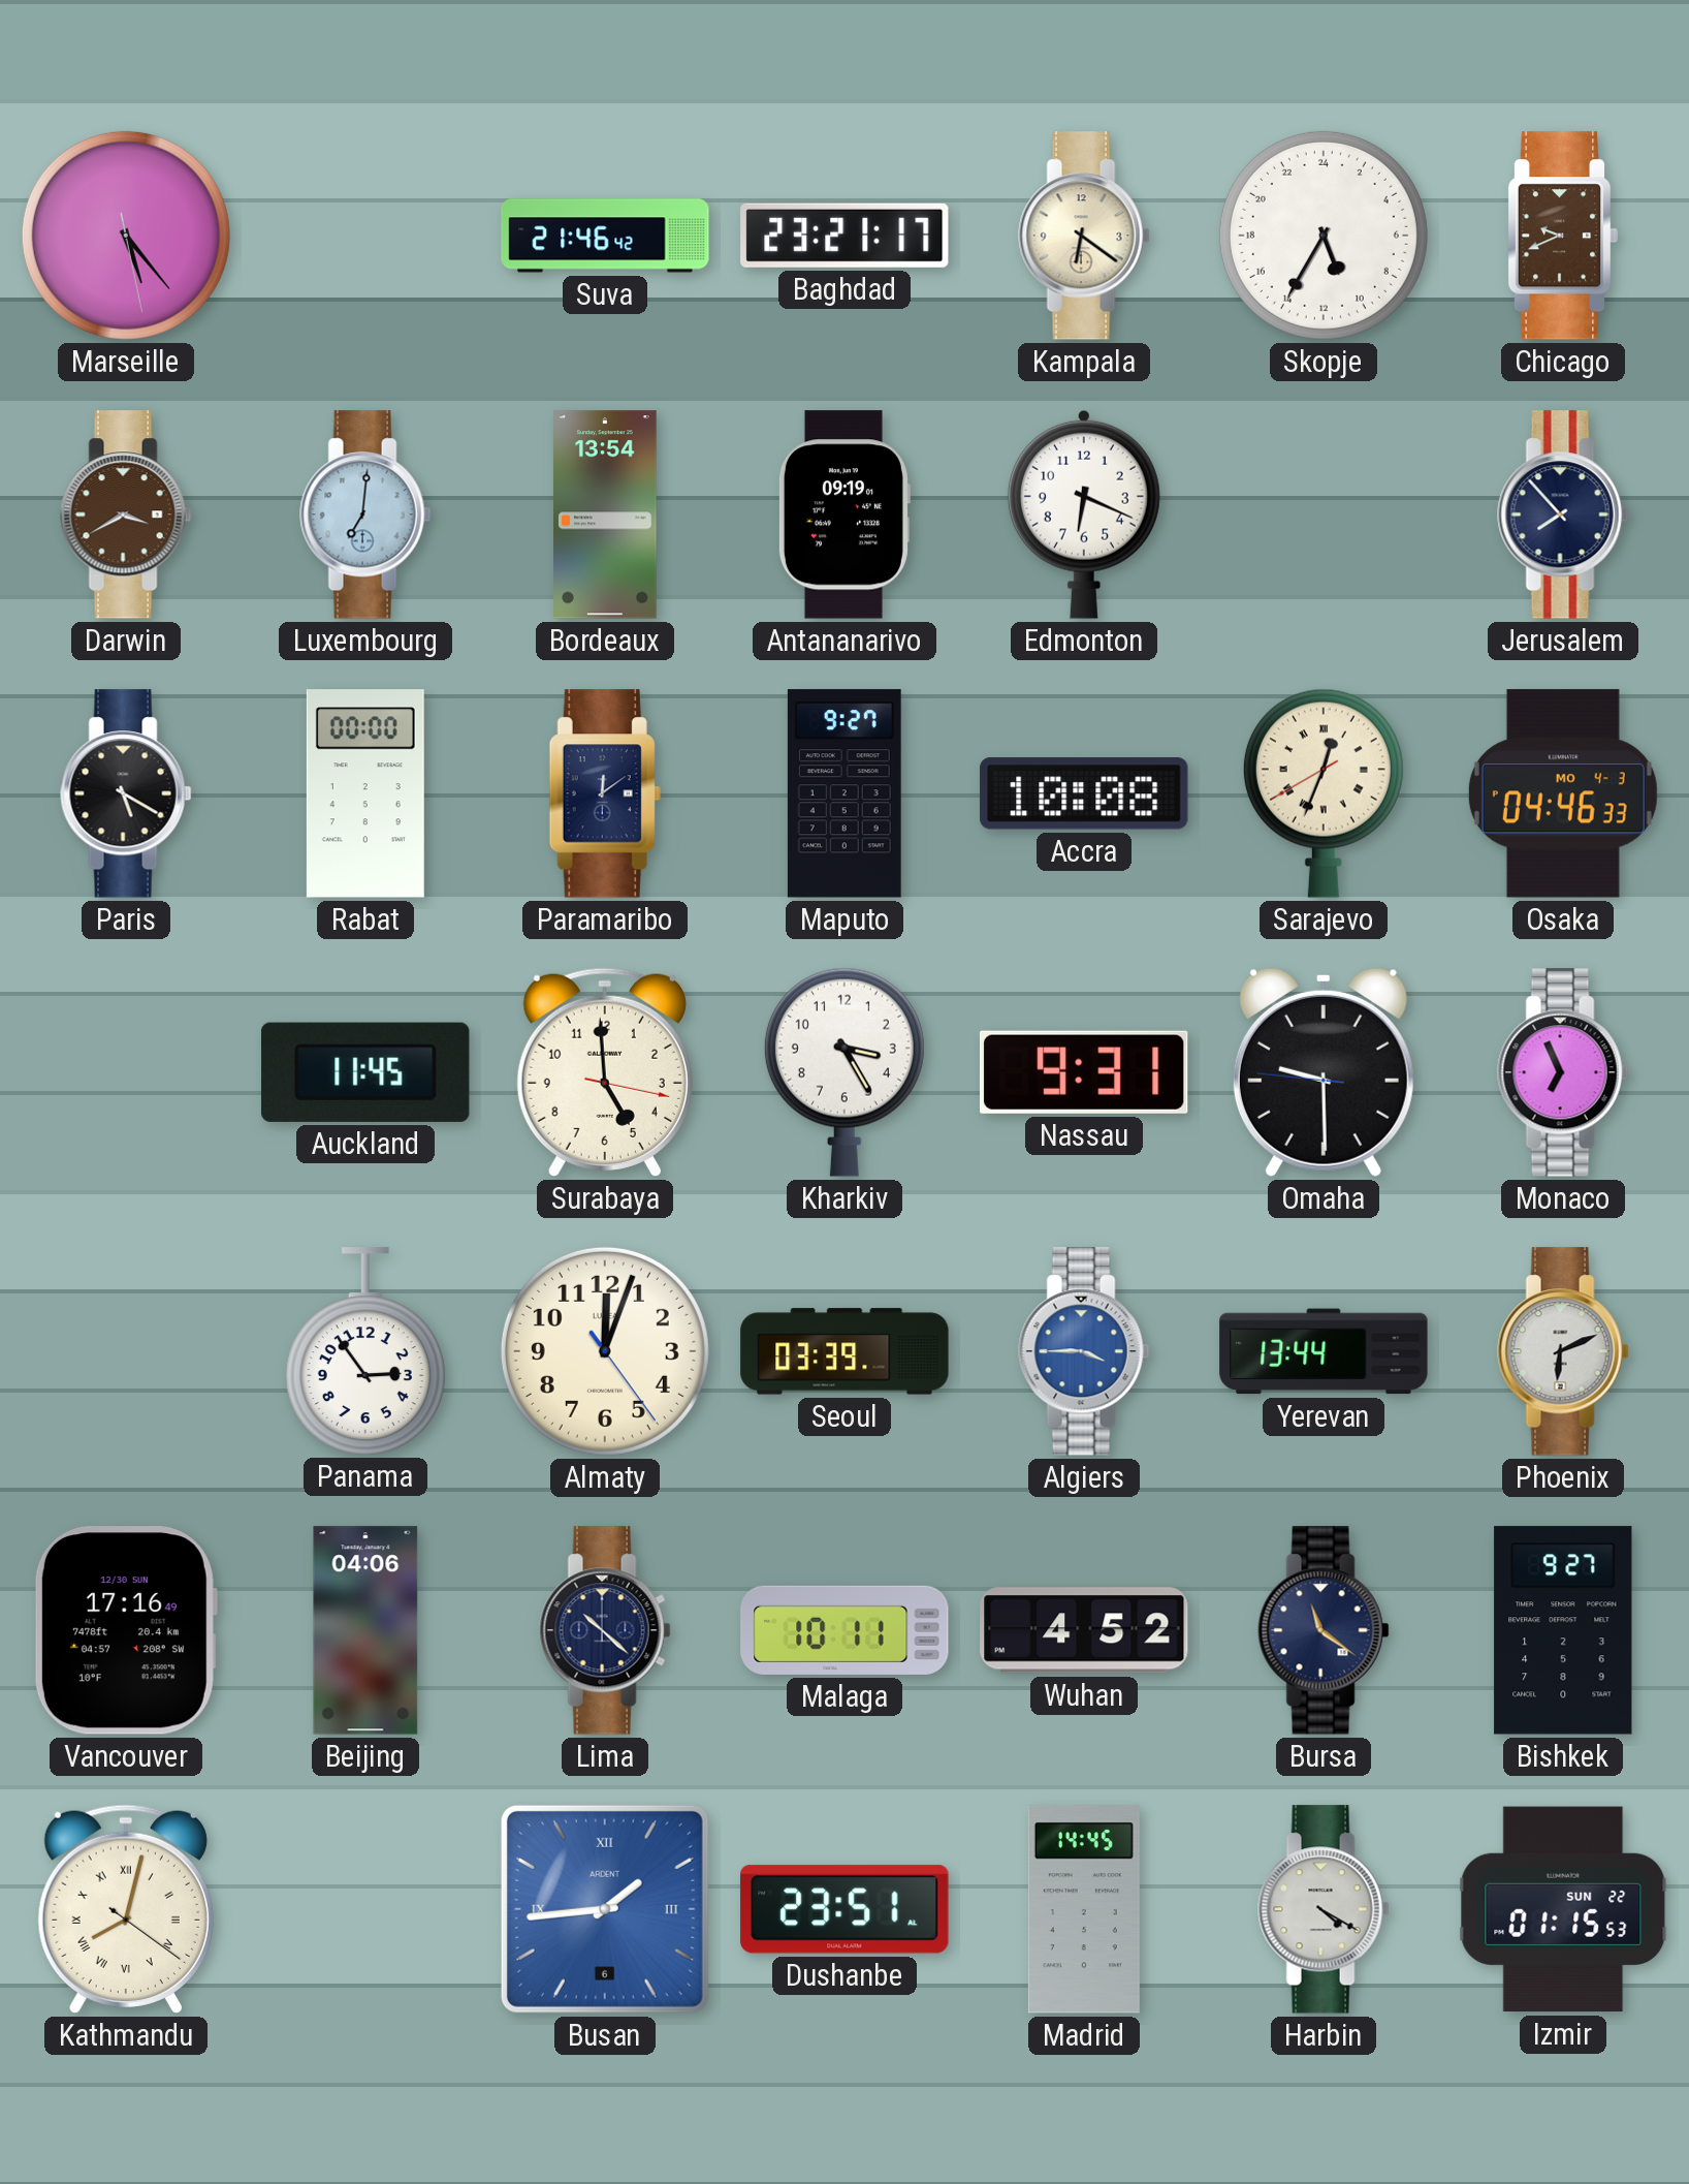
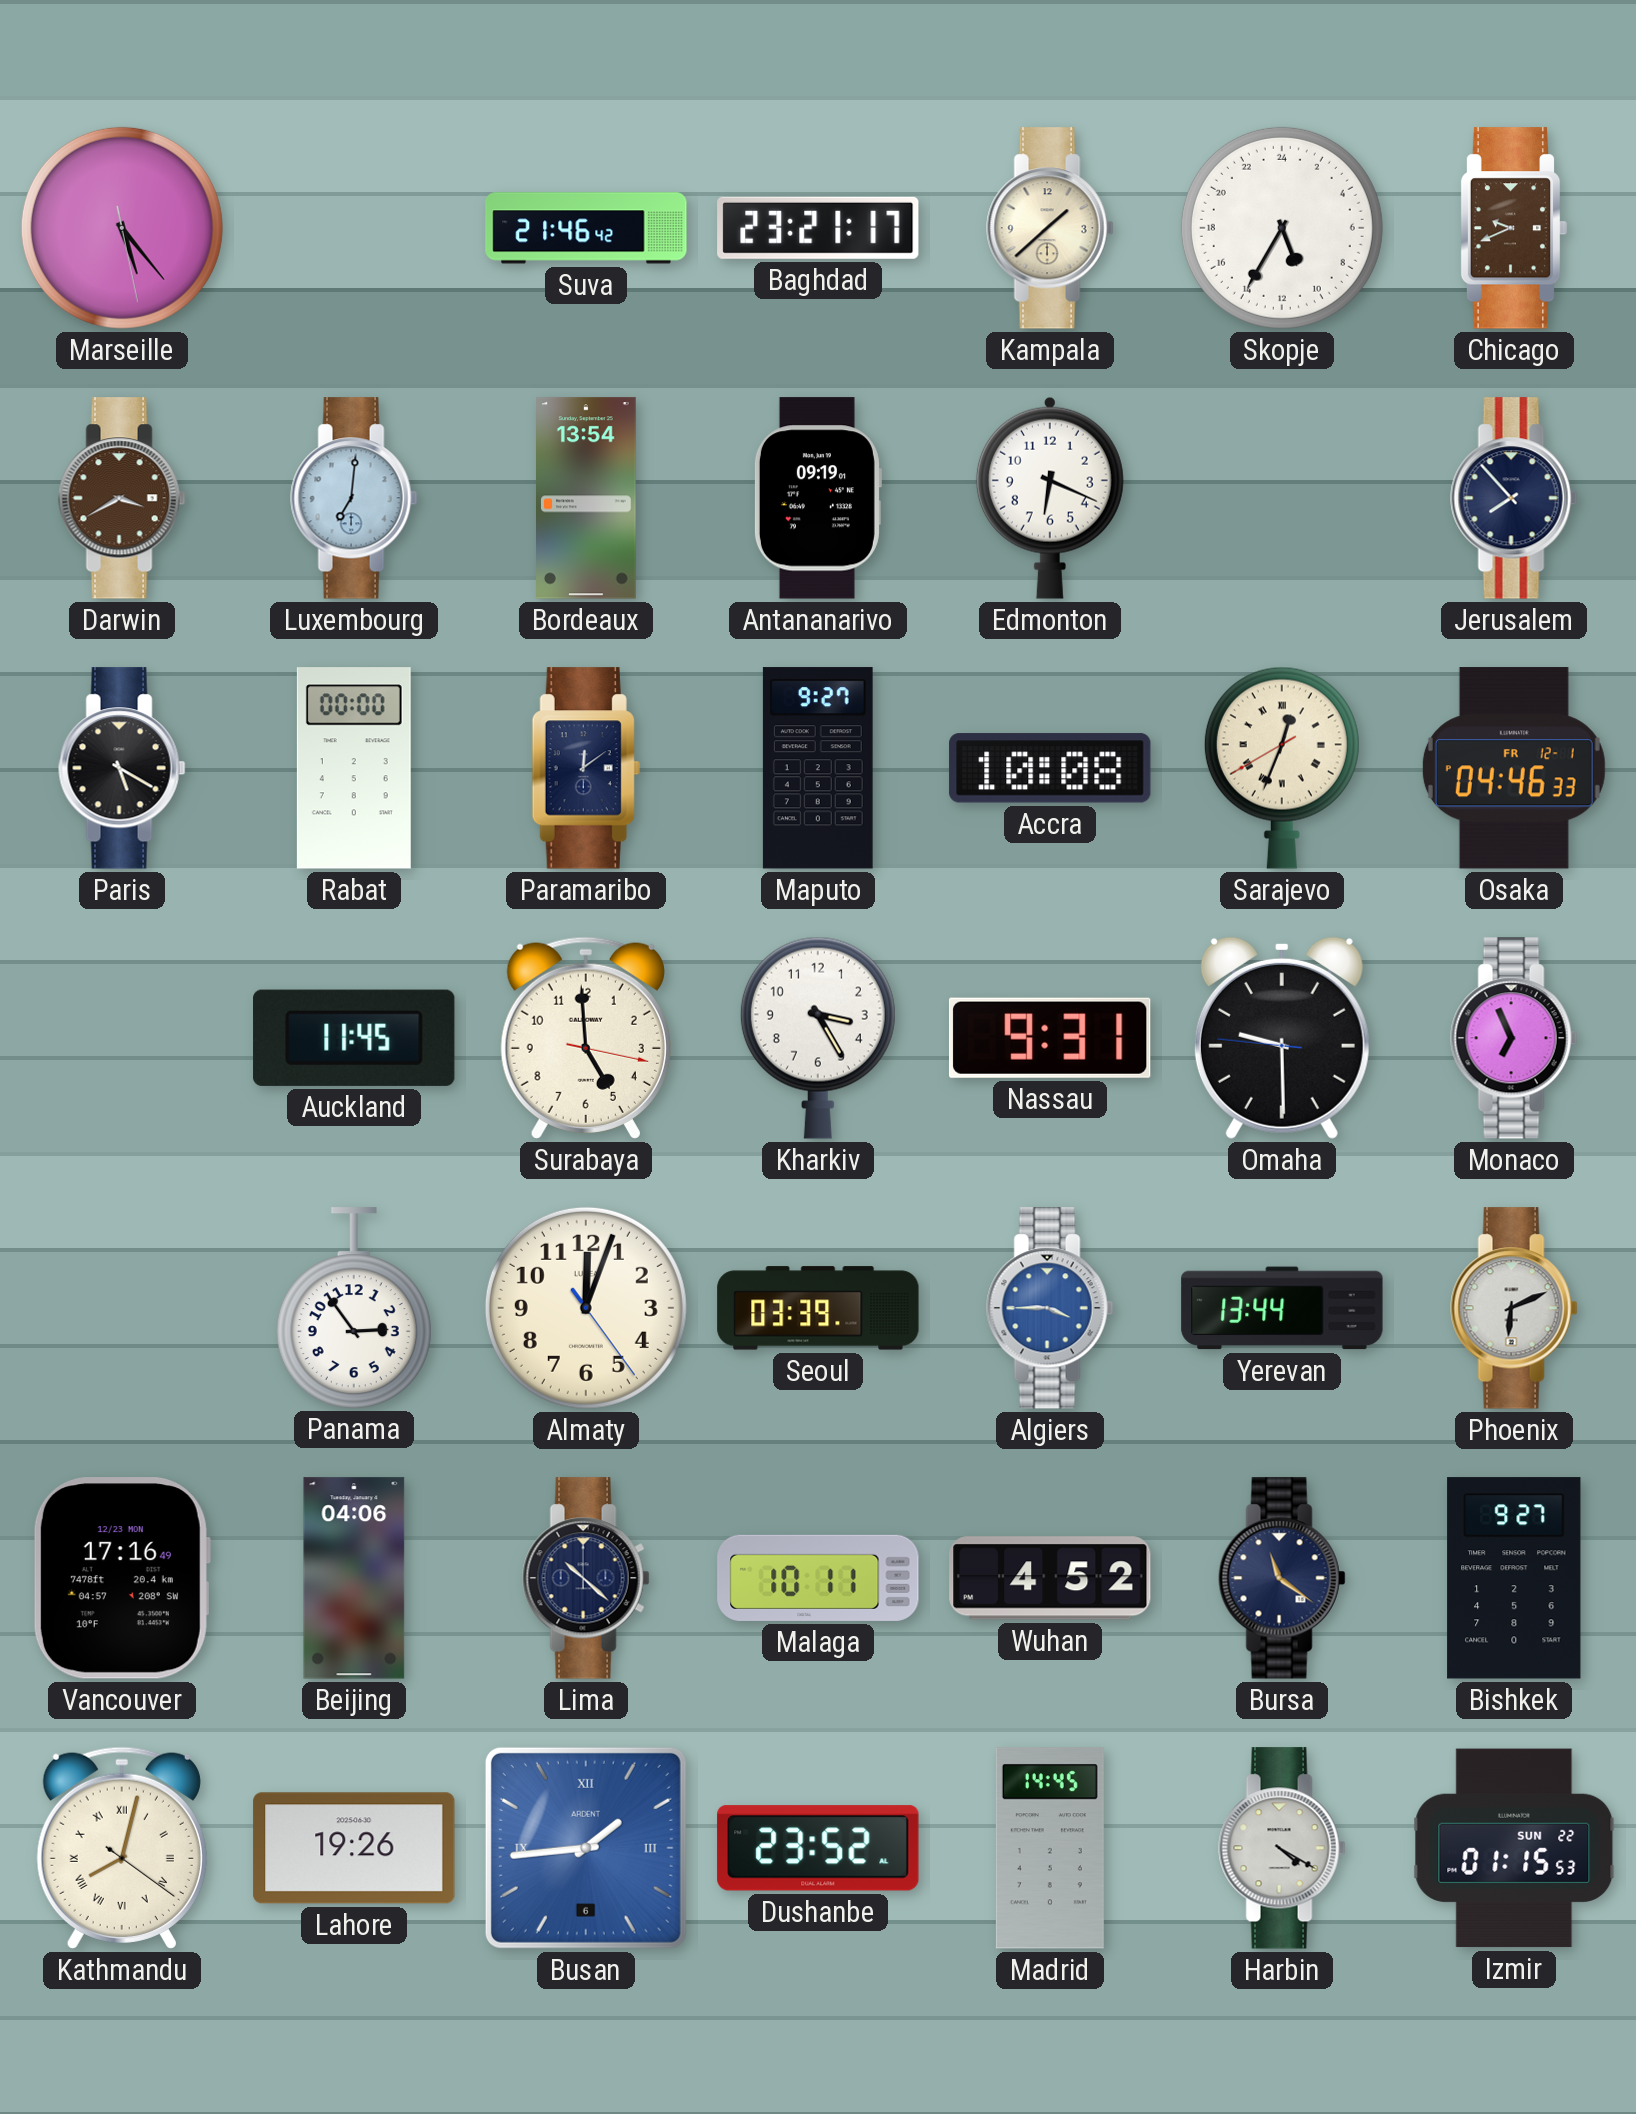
Kampala: 6:21 -> 1:38
Osaka date: MO 4-3 -> FR 12-1
Vancouver date: 12/30 SUN -> 12/23 MON
Lahore: none -> 19:26
Dushanbe: 23:51 -> 23:52
